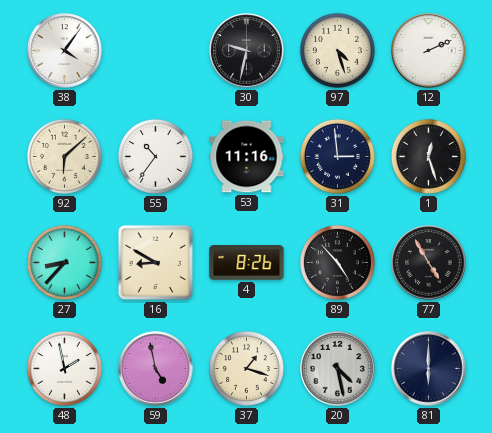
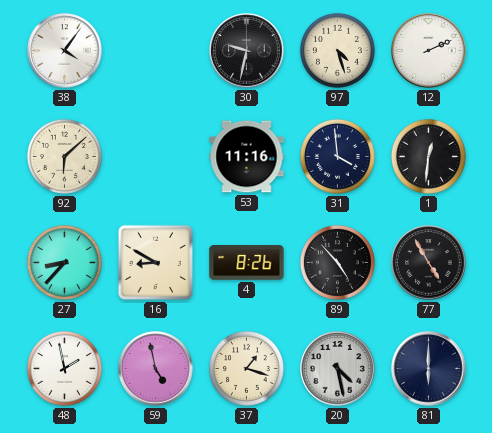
55: 10:36 -> none
31: 2:59 -> 3:59
1: 12:27 -> 12:31
